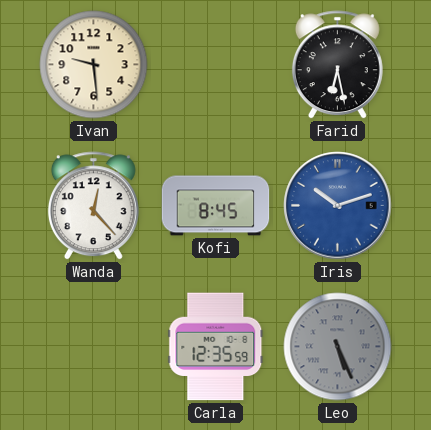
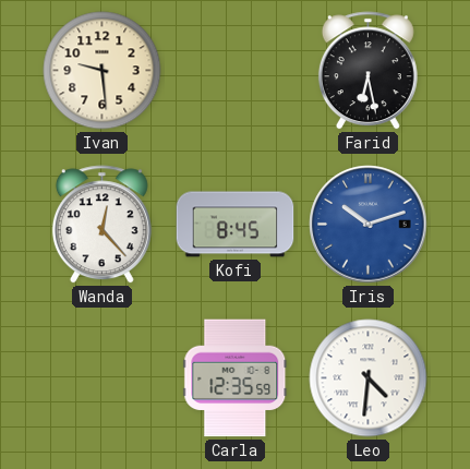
Leo: 5:26 -> 4:31
Leo dial: grey -> white
